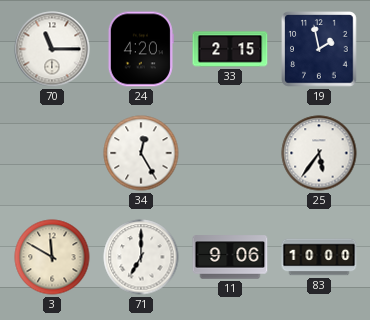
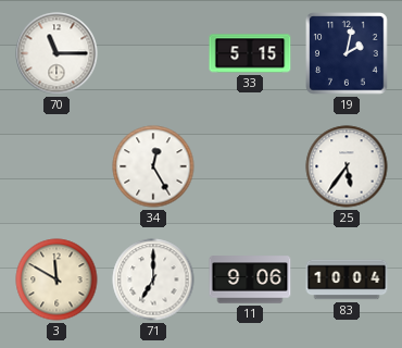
24: 4:20 -> none
33: 2:15 -> 5:15
19: 1:58 -> 2:02
83: 10:00 -> 10:04
